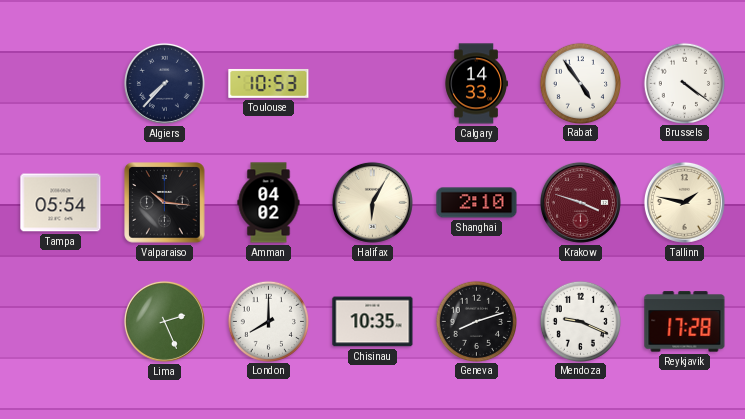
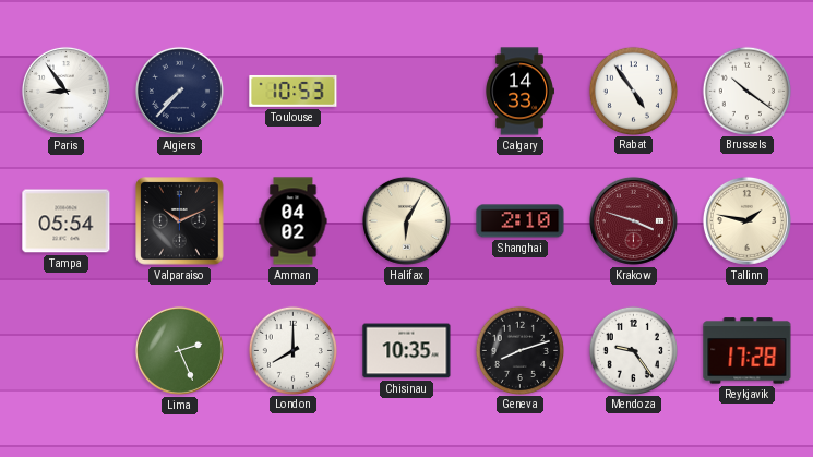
Paris: none -> 8:54
Brussels: 4:21 -> 10:21
Valparaiso: 10:16 -> 10:11
Mendoza: 9:19 -> 9:24
